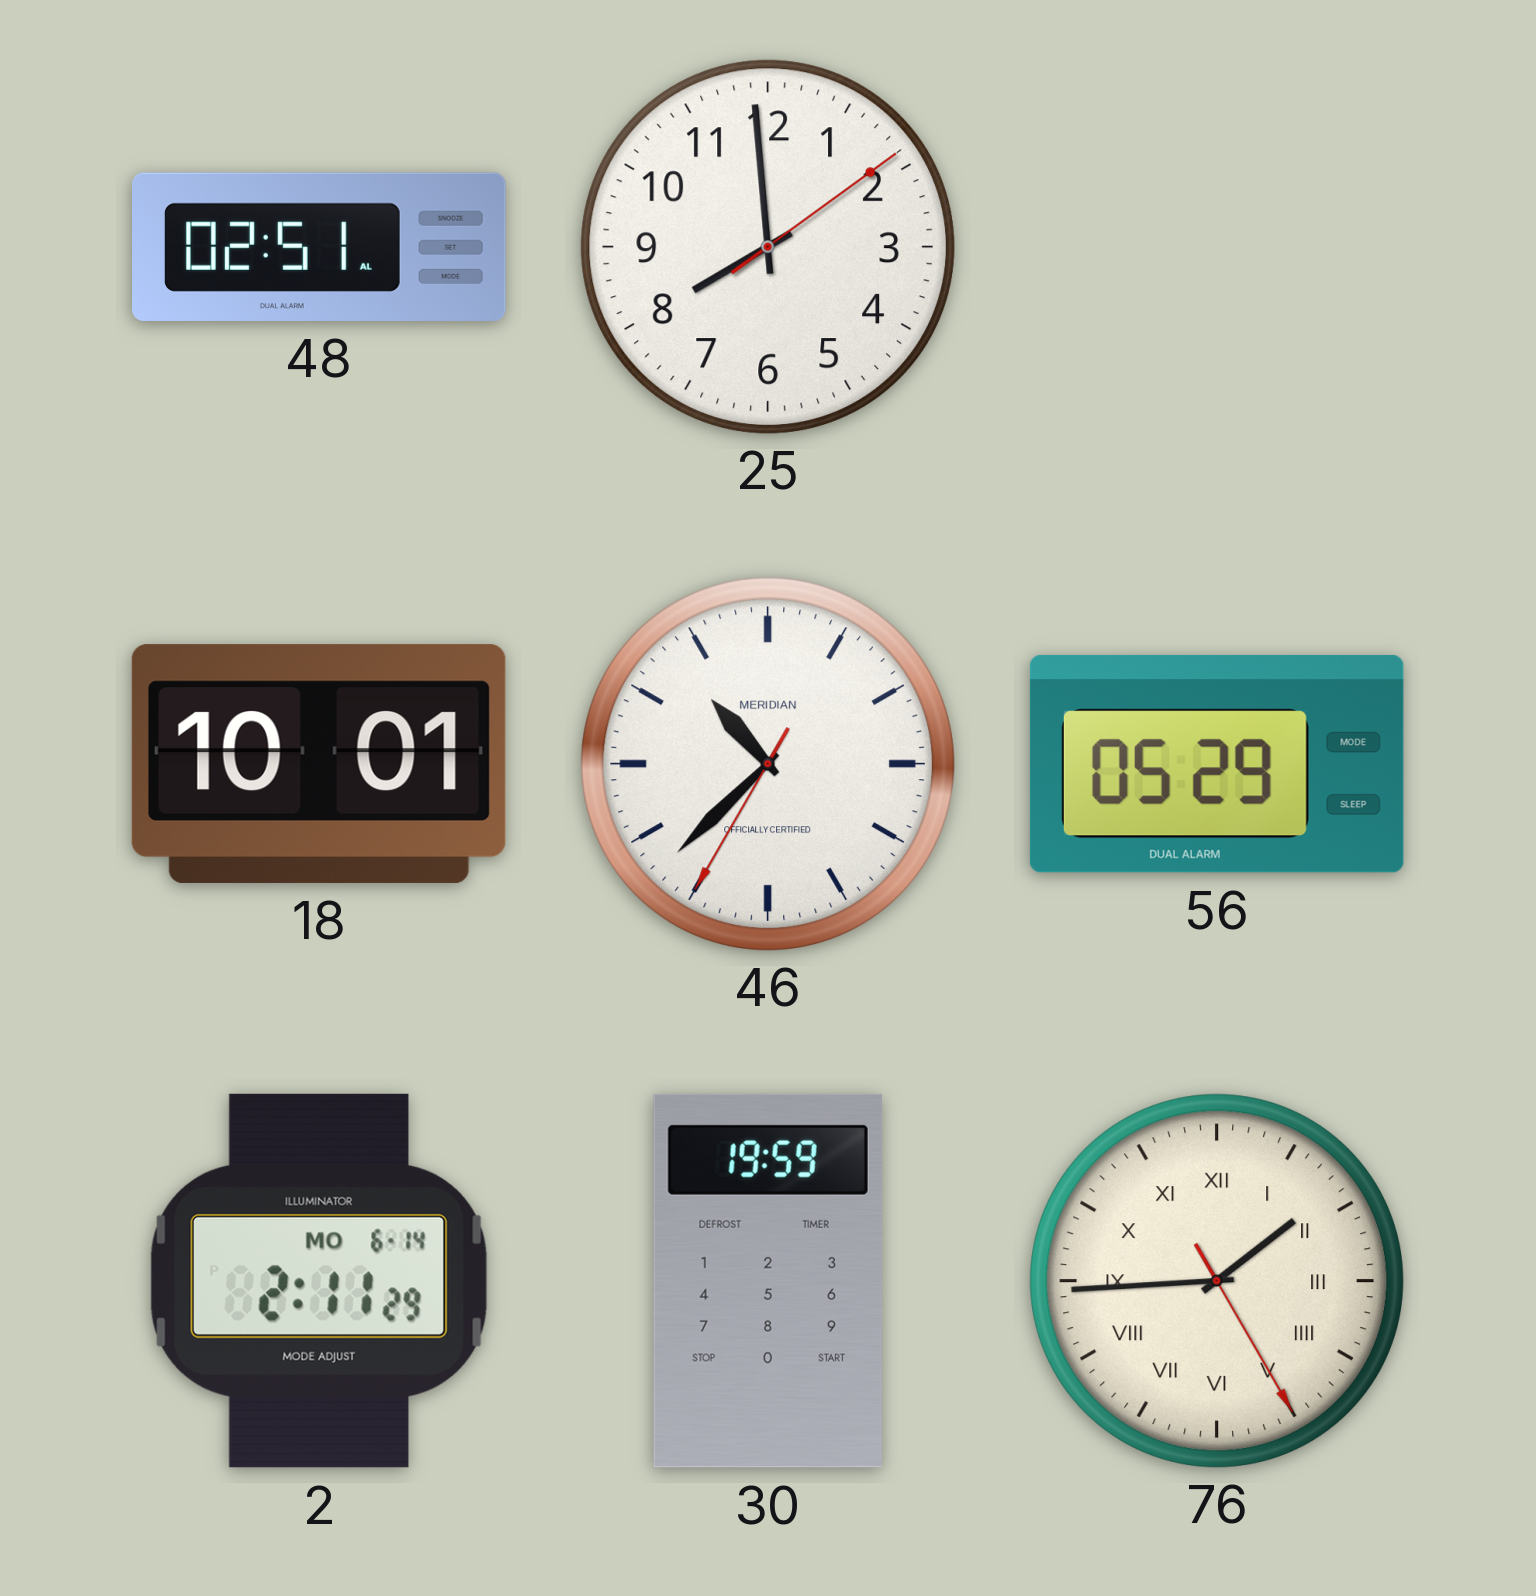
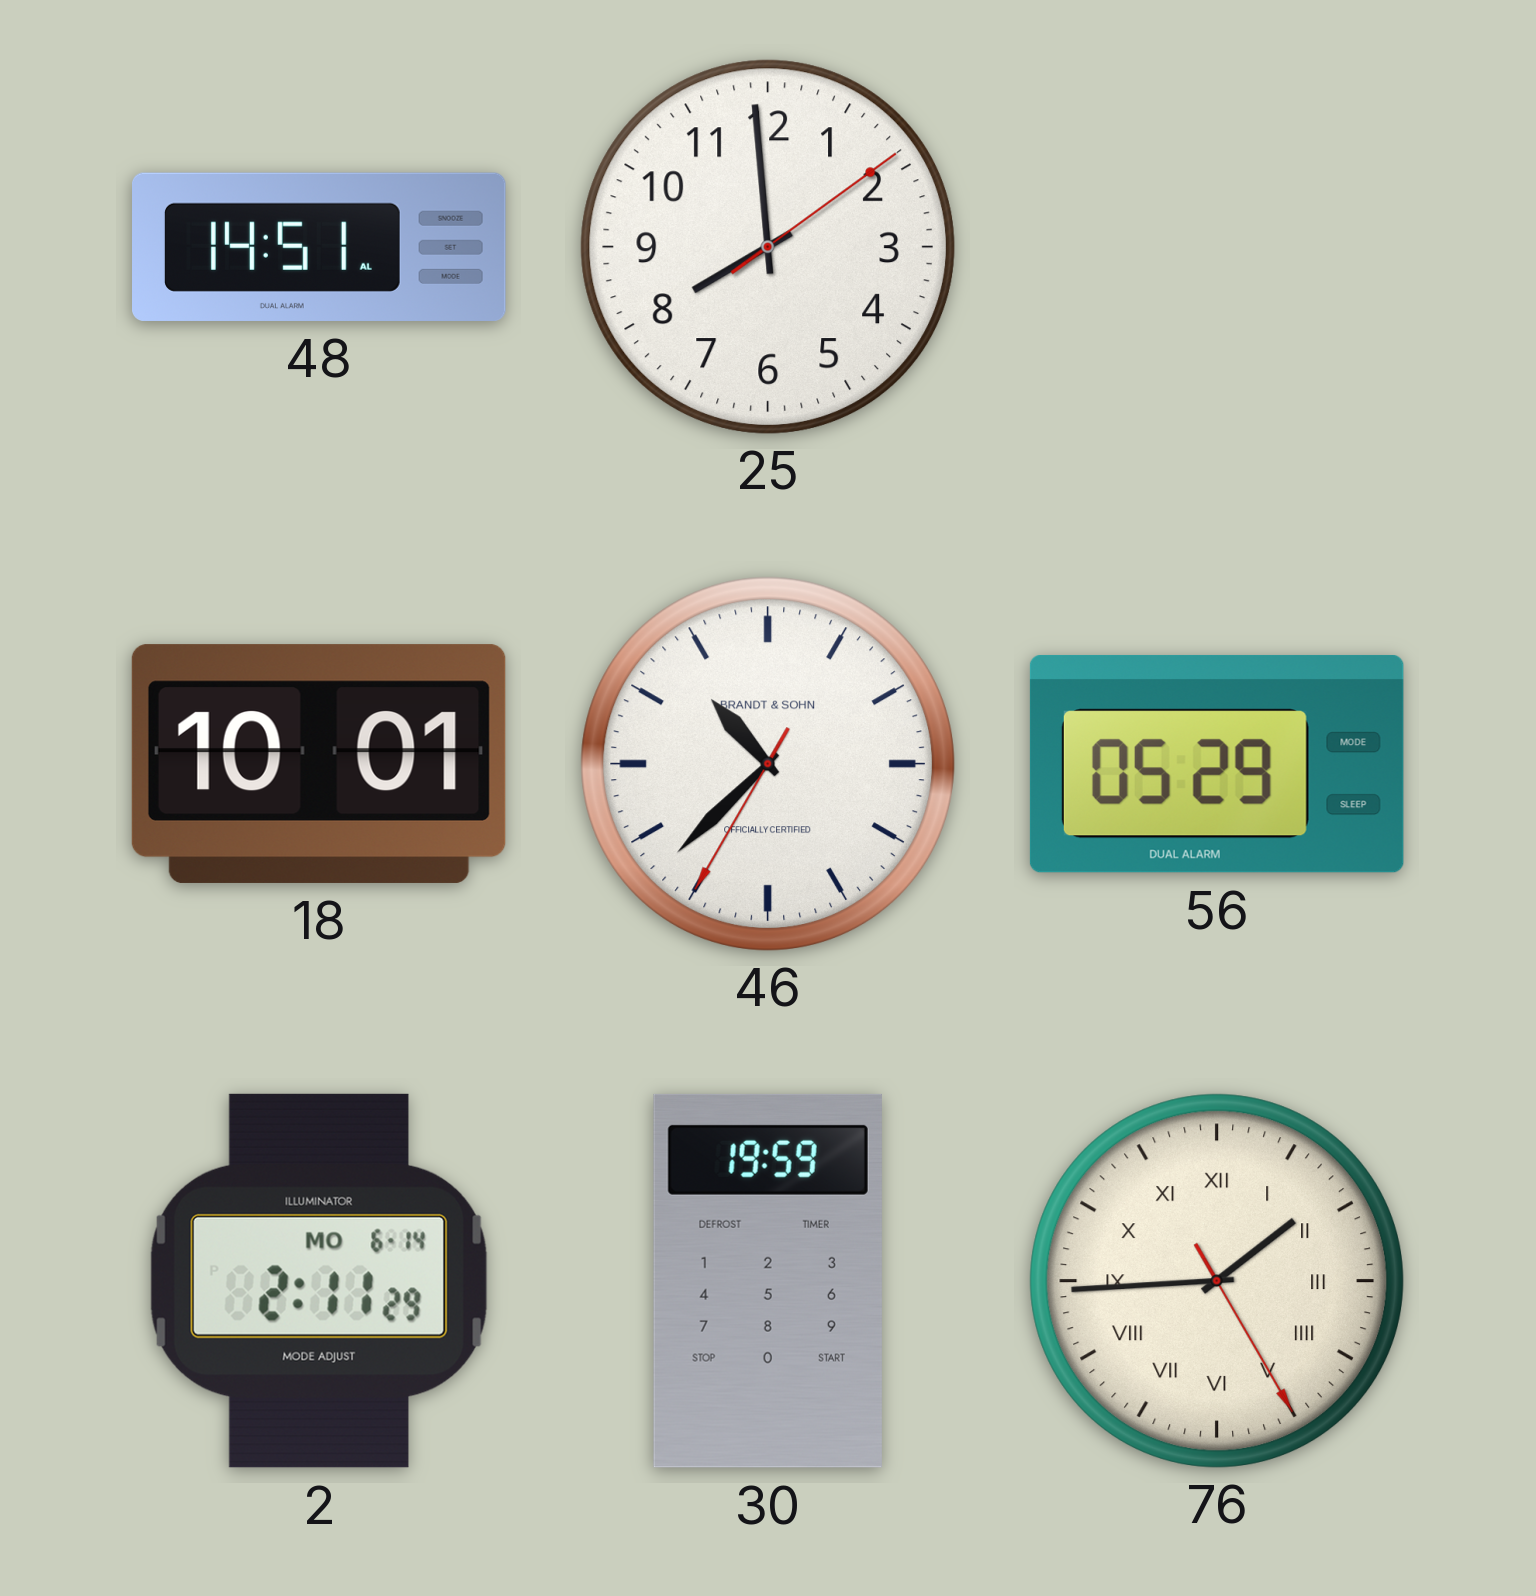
48: 02:51 -> 14:51
46 brand: MERIDIAN -> BRANDT & SOHN
